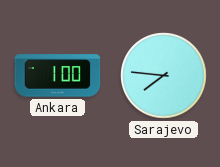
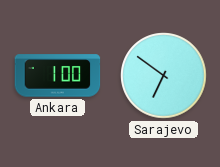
Sarajevo: 7:46 -> 6:51
